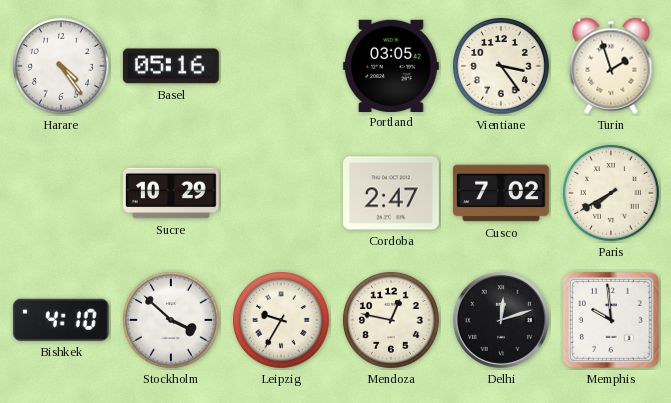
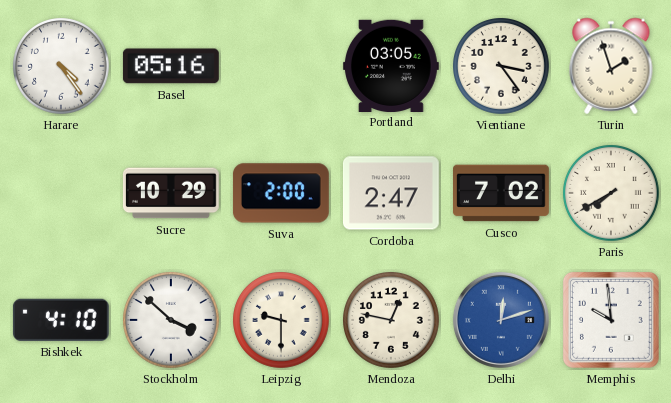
Suva: none -> 2:00
Leipzig: 9:35 -> 9:30
Delhi dial: black -> blue
